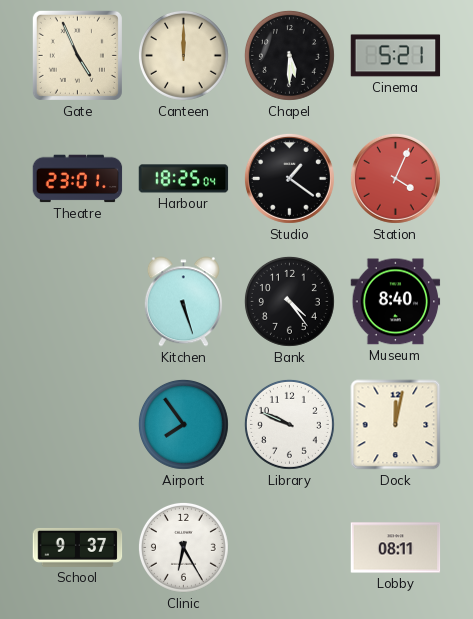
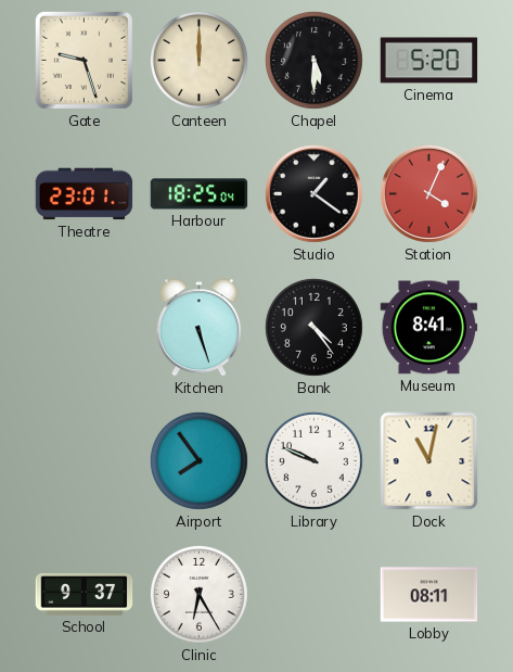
Gate: 4:56 -> 9:27
Cinema: 5:21 -> 5:20
Museum: 8:40 -> 8:41
Dock: 12:02 -> 11:02
